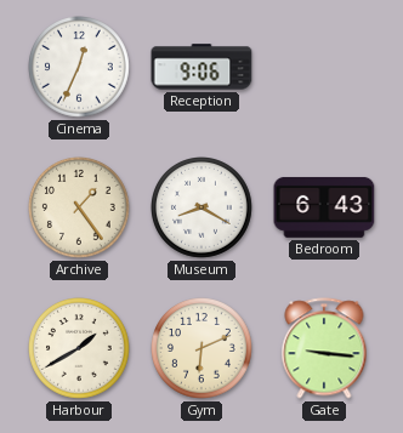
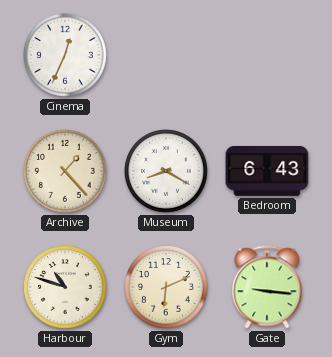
Reception: 9:06 -> none
Archive: 1:24 -> 1:23
Harbour: 1:40 -> 10:48
